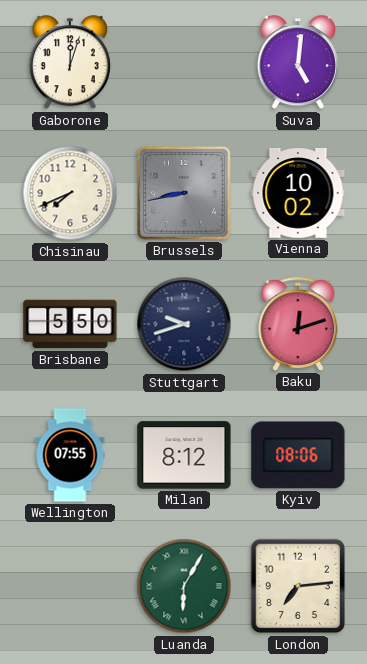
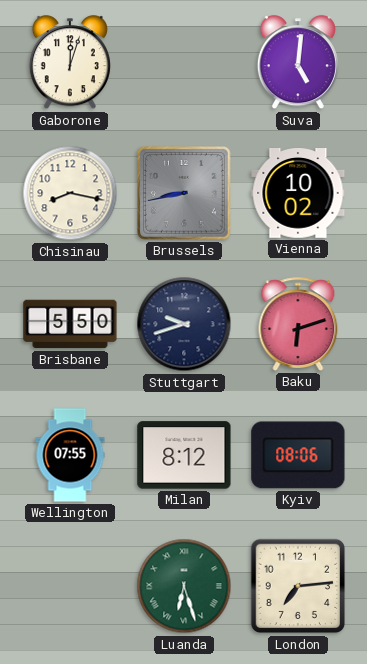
Chisinau: 7:41 -> 8:17
Baku: 12:12 -> 6:12
Luanda: 6:05 -> 6:27
